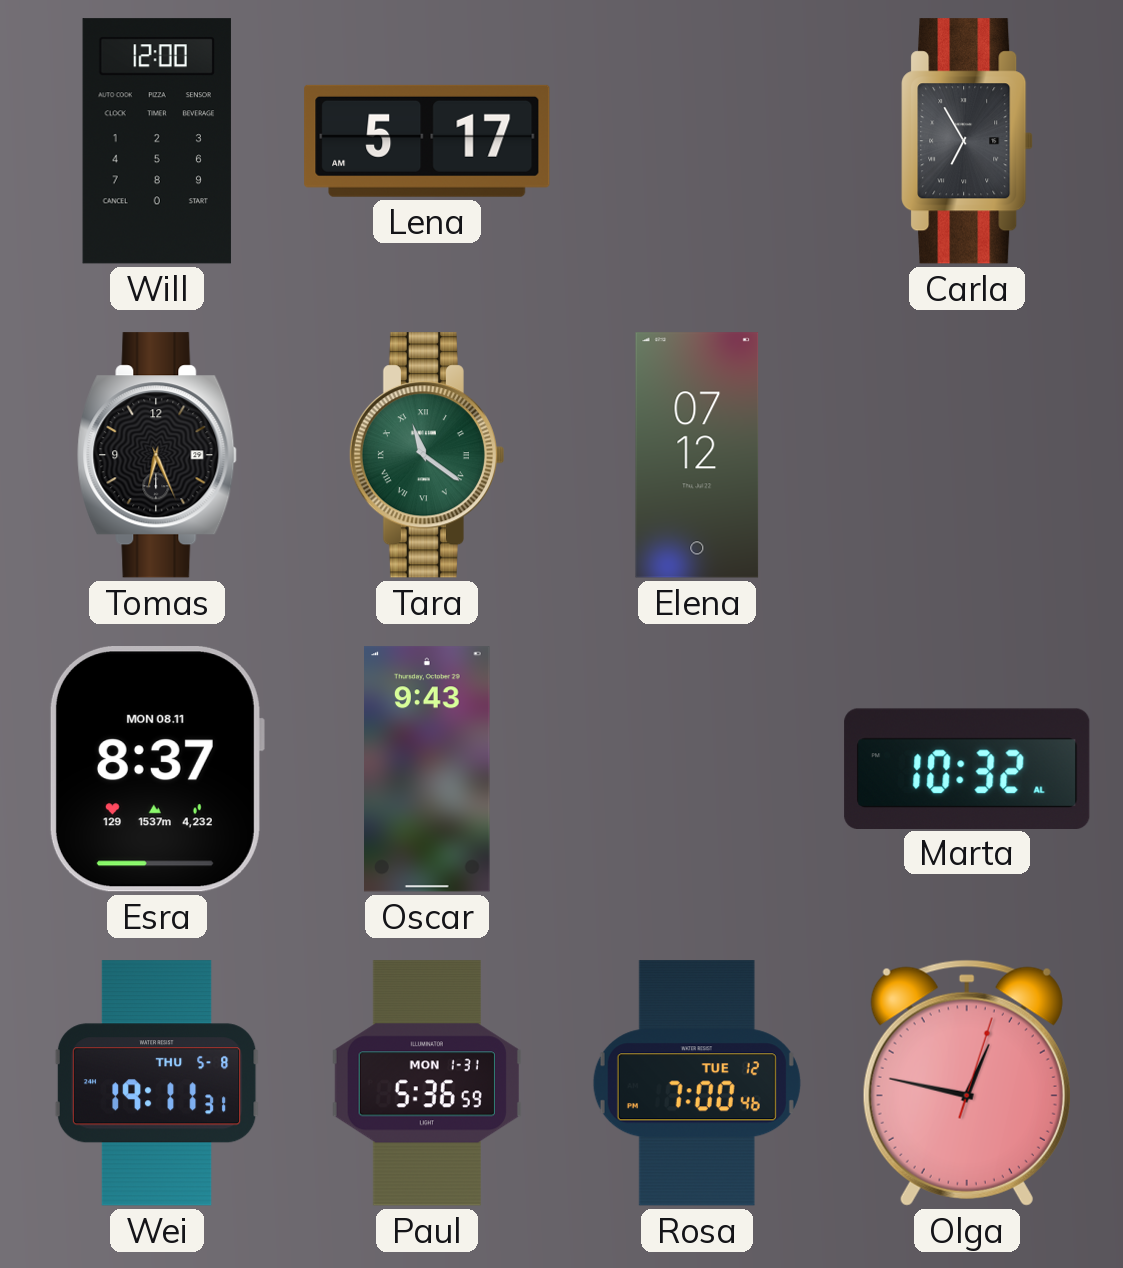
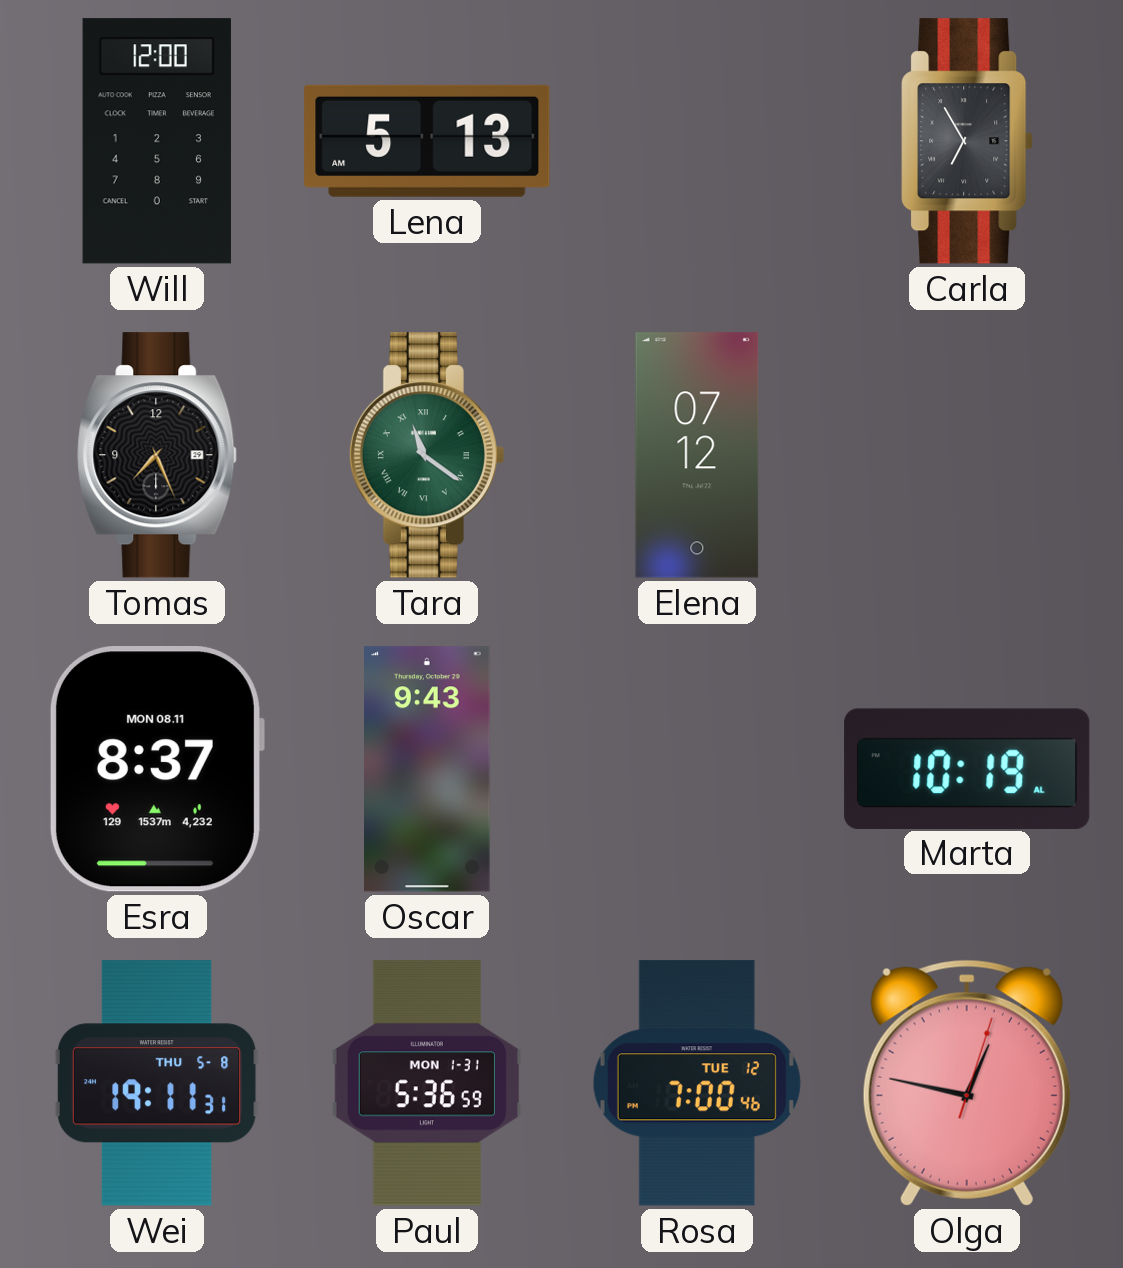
Lena: 5:17 -> 5:13
Tomas: 6:26 -> 7:26
Marta: 10:32 -> 10:19
